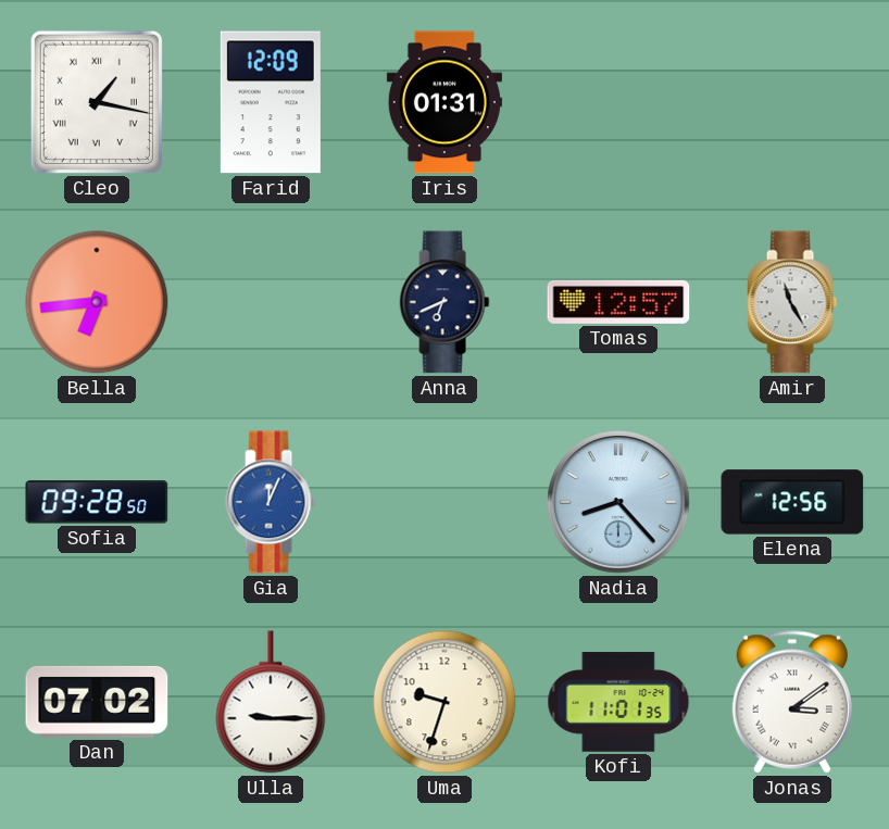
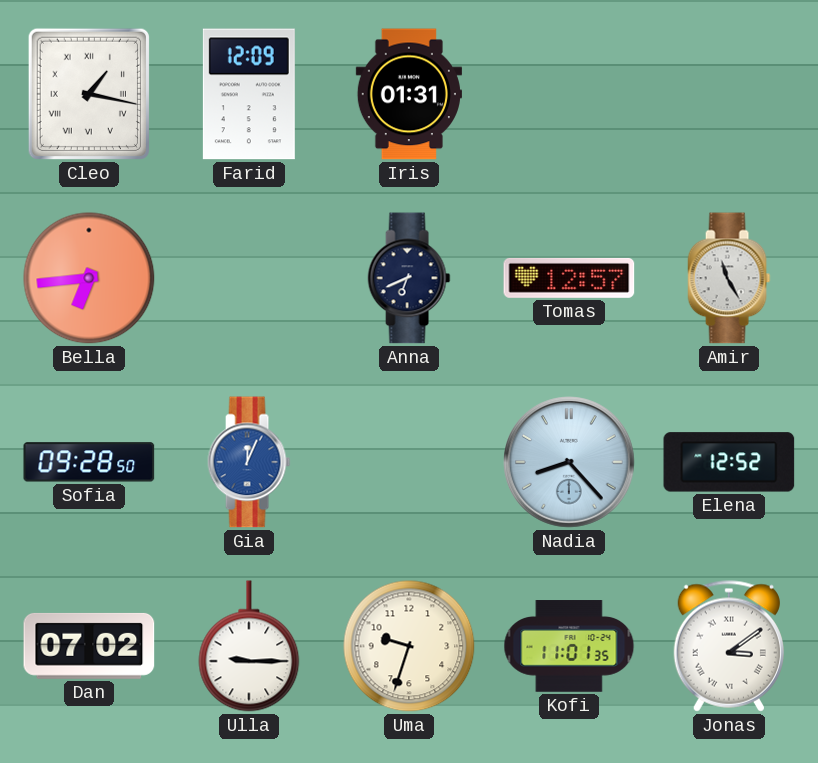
Elena: 12:56 -> 12:52
